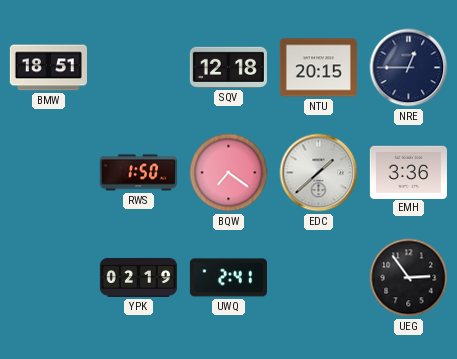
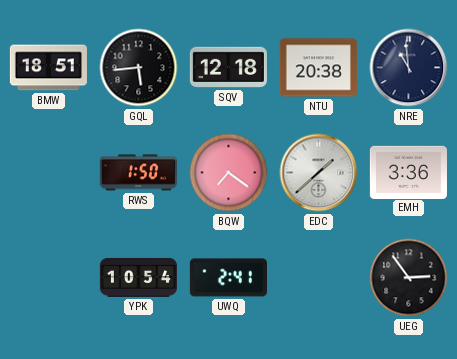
GQL: none -> 5:44
NTU: 20:15 -> 20:38
NRE: 12:45 -> 10:59
YPK: 02:19 -> 10:54
